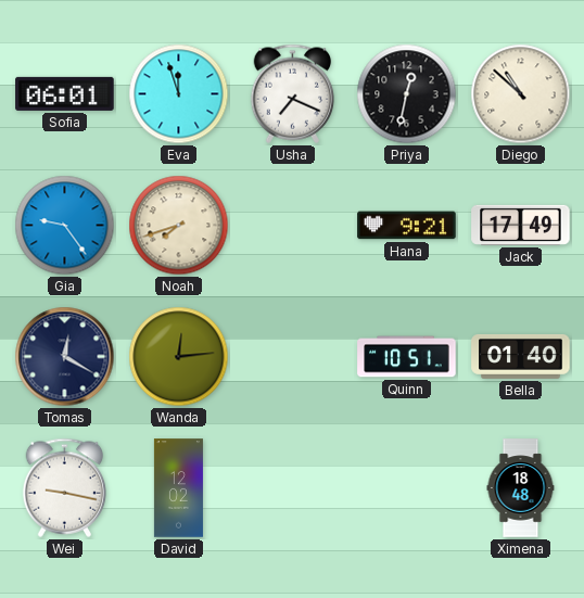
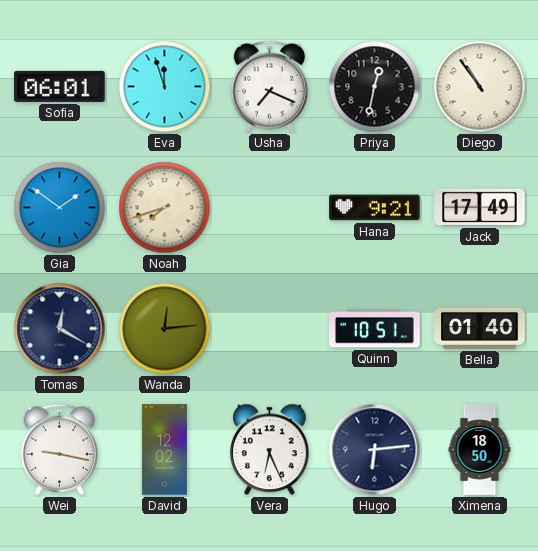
Diego: 10:52 -> 10:54
Gia: 9:24 -> 1:51
Vera: none -> 6:26
Hugo: none -> 6:14
Ximena: 18:48 -> 18:50
